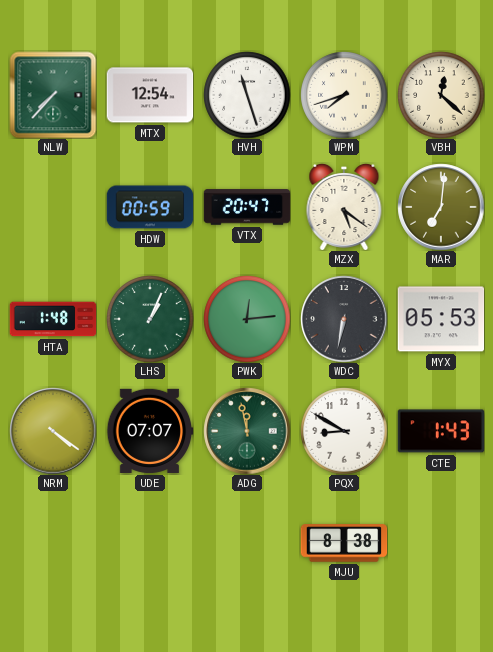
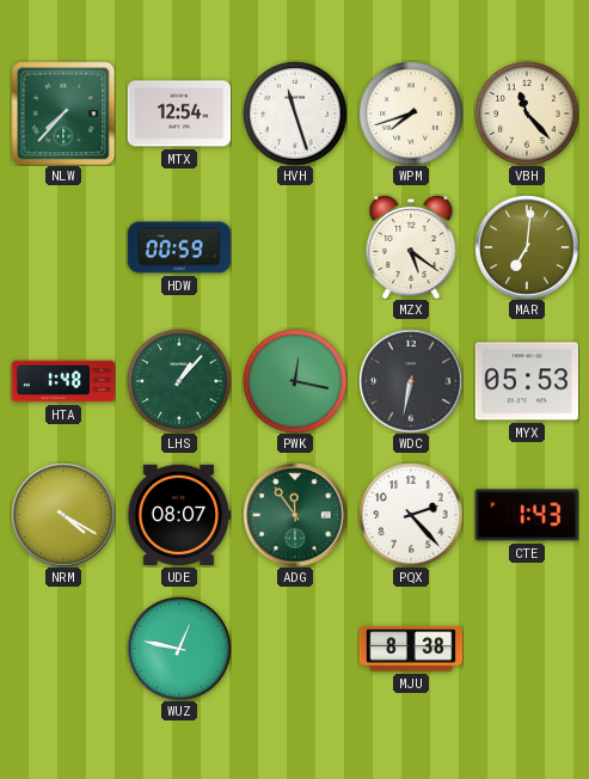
VBH: 12:22 -> 11:23
VTX: 20:47 -> none
LHS: 1:04 -> 1:07
PWK: 12:14 -> 12:17
NRM: 4:21 -> 4:20
UDE: 07:07 -> 08:07
ADG: 11:58 -> 11:54
PQX: 8:50 -> 2:23
WUZ: none -> 12:47
